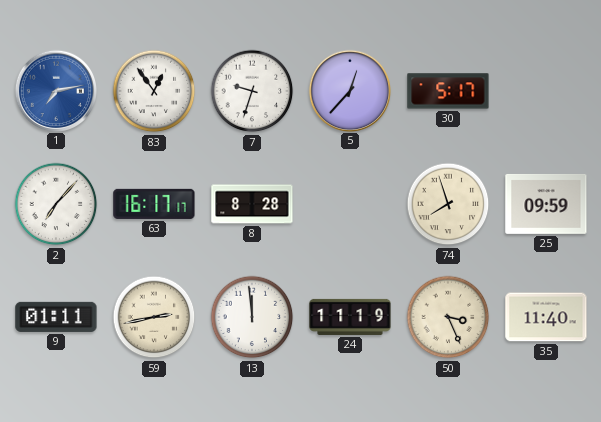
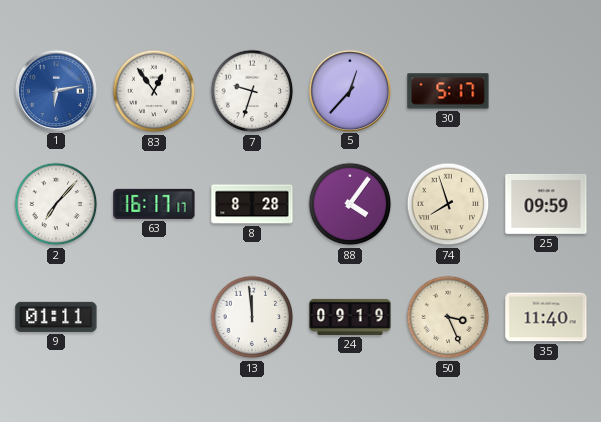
1: 7:13 -> 6:13
88: none -> 4:06
59: 2:43 -> none
24: 11:19 -> 09:19
